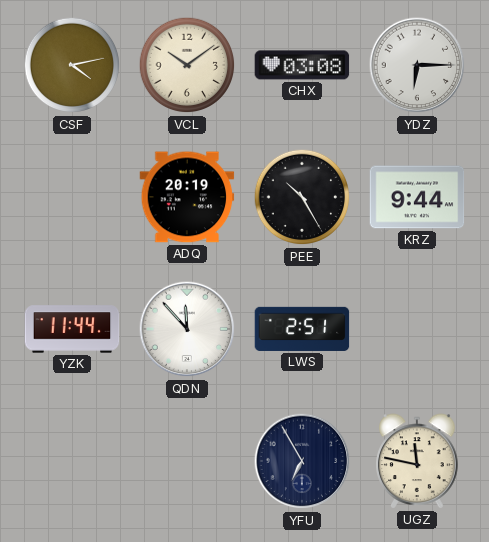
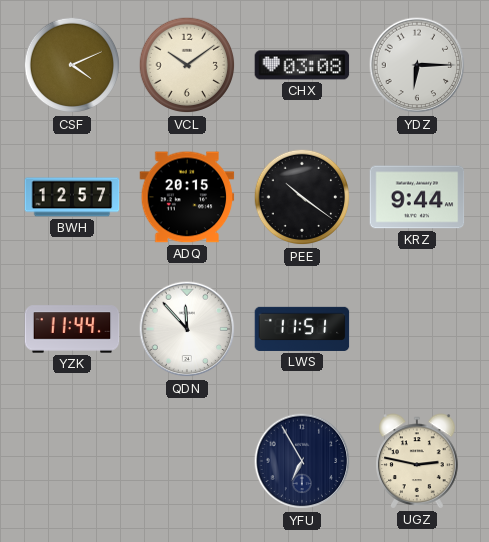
CSF: 4:13 -> 4:11
BWH: none -> 12:57
ADQ: 20:19 -> 20:15
PEE: 10:25 -> 10:21
LWS: 2:51 -> 11:51
UGZ: 11:47 -> 2:47
